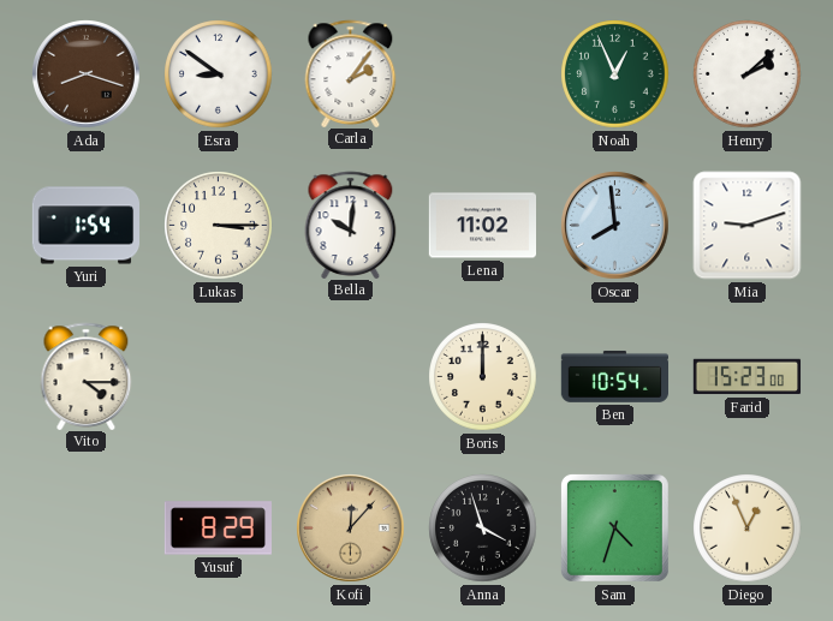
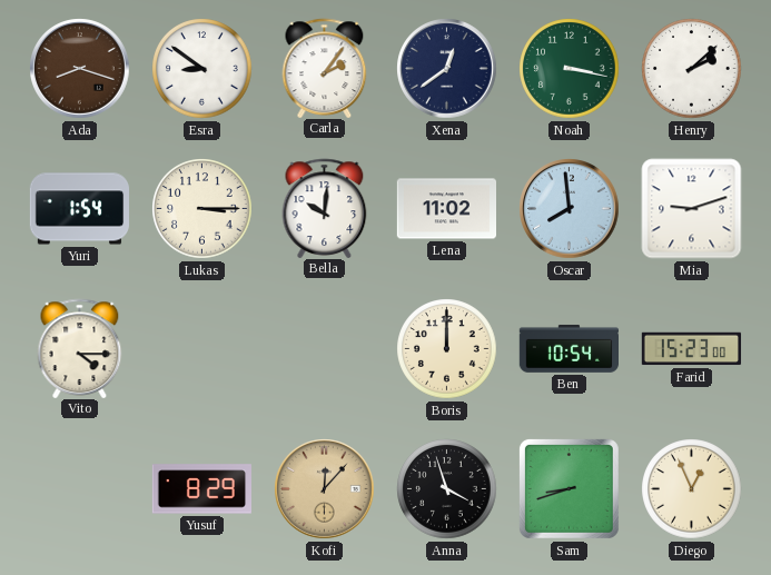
Xena: none -> 12:39
Noah: 12:56 -> 3:17
Sam: 4:33 -> 8:42
